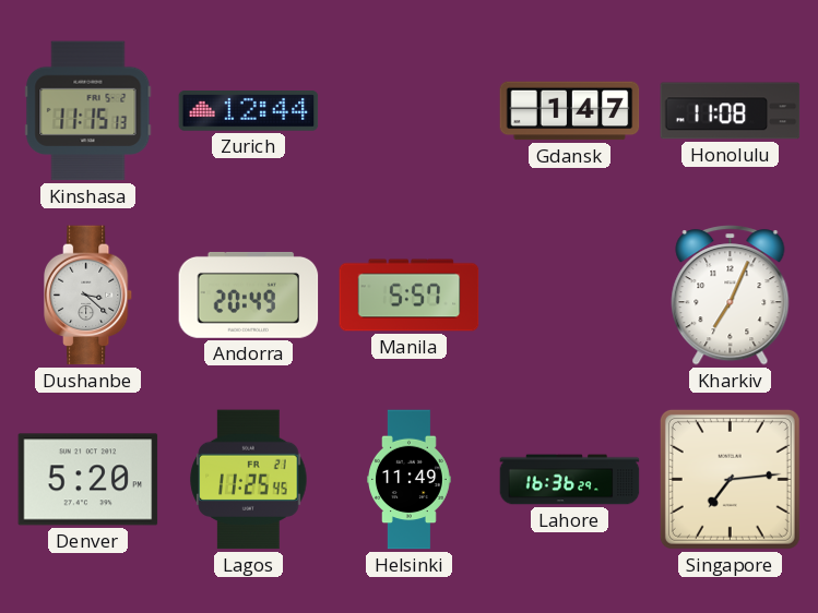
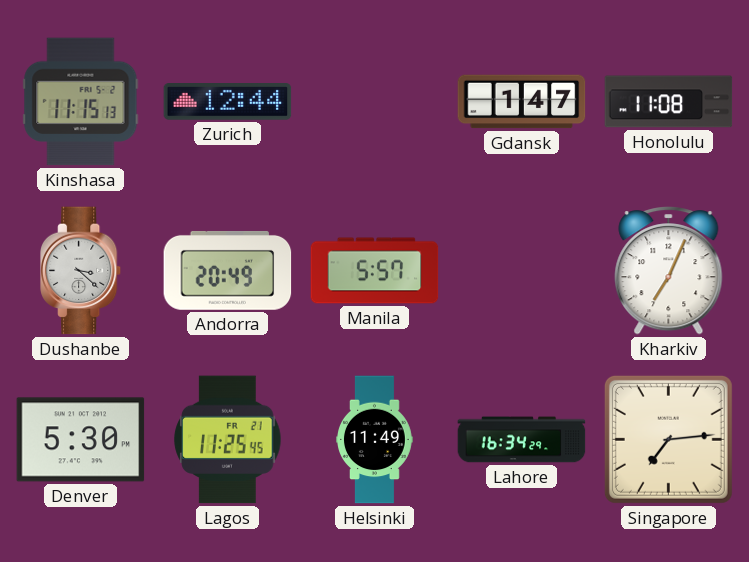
Denver: 5:20 -> 5:30
Lahore: 16:36 -> 16:34
